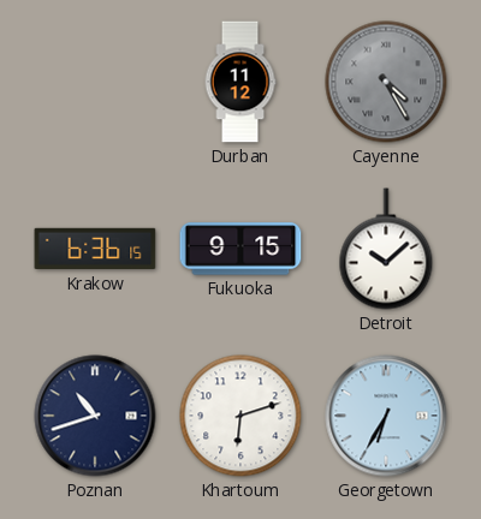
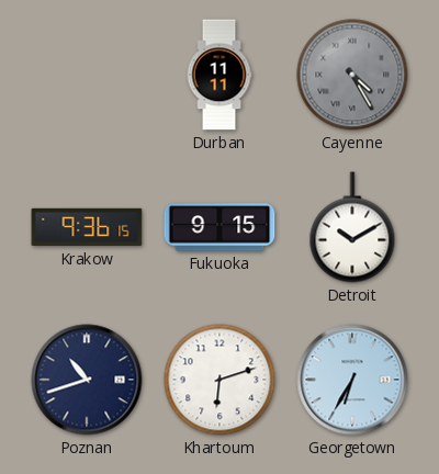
Durban: 11:12 -> 11:11
Krakow: 6:36 -> 9:36
Detroit: 10:08 -> 10:10
